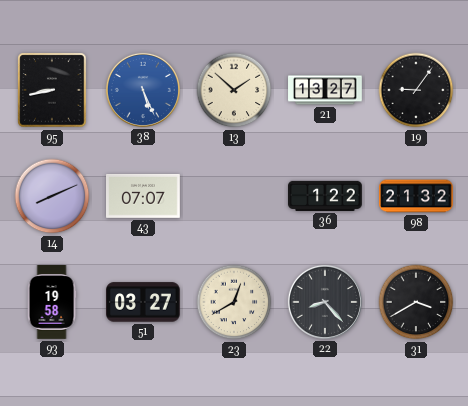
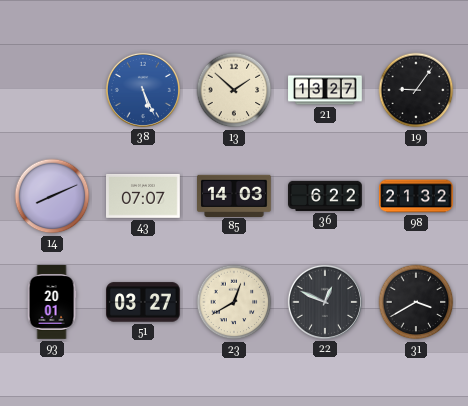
95: 8:43 -> none
85: none -> 14:03
36: 1:22 -> 6:22
93: 19:58 -> 20:01
22: 8:23 -> 12:49
